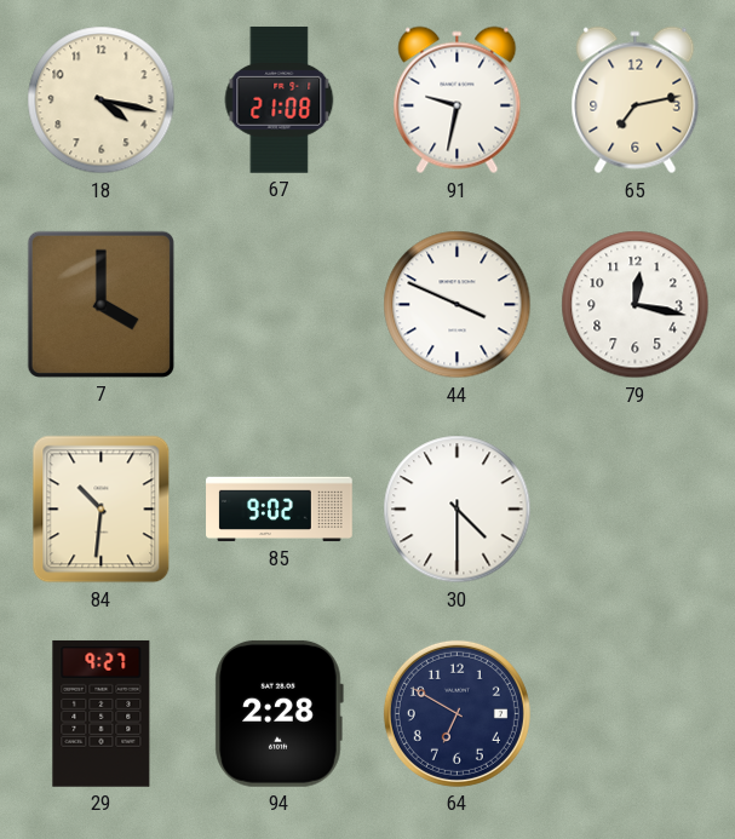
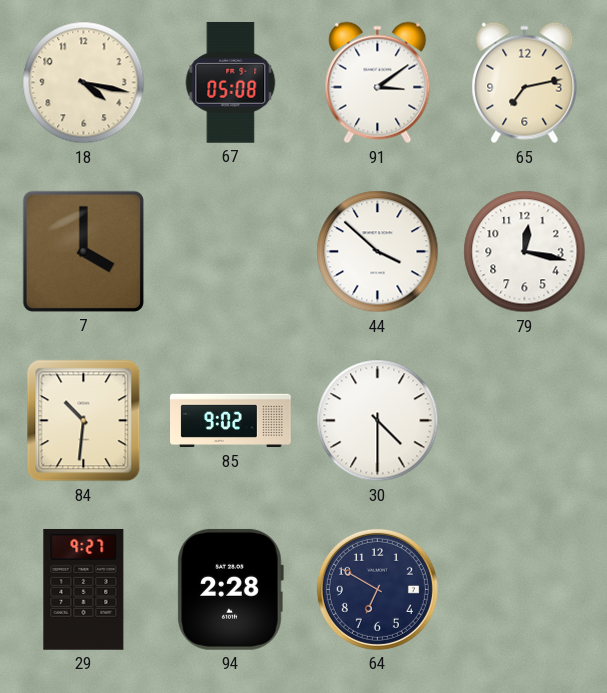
67: 21:08 -> 05:08
91: 9:32 -> 3:09
44: 3:49 -> 3:52
